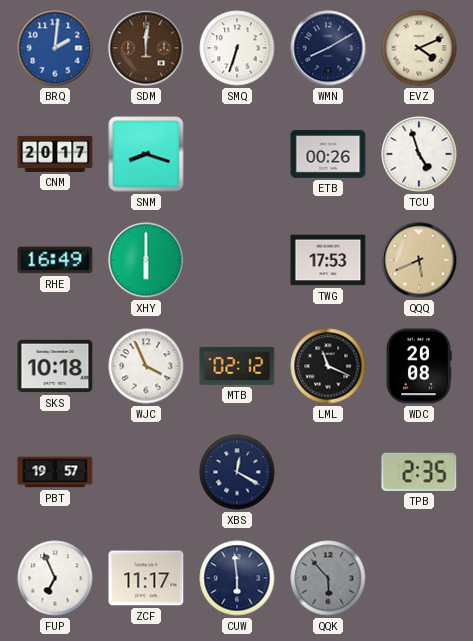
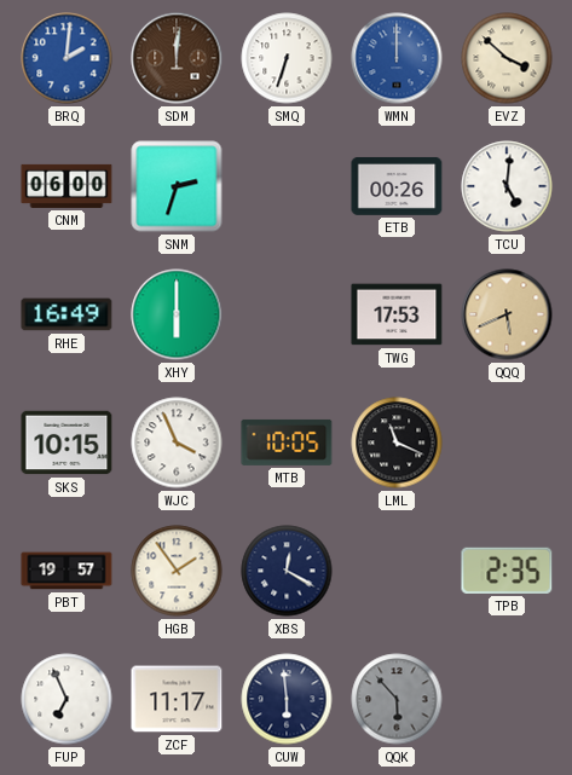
WMN: 8:10 -> 12:00
WMN dial: navy -> blue
EVZ: 4:11 -> 3:52
CNM: 20:17 -> 06:00
SNM: 8:18 -> 2:33
TCU: 4:57 -> 5:01
SKS: 10:18 -> 10:15
MTB: 02:12 -> 10:05
WDC: 20:08 -> none
HGB: none -> 1:54
